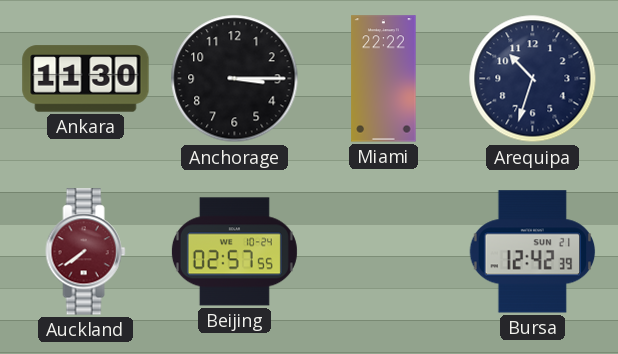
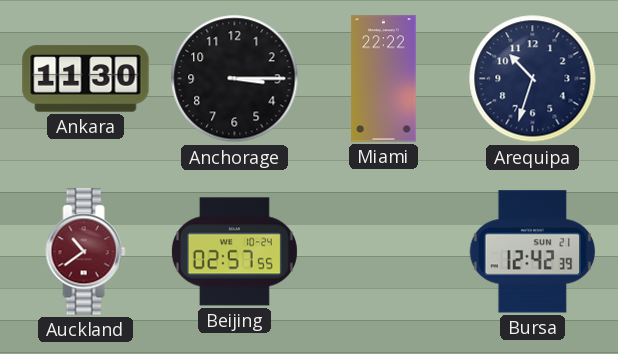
Auckland: 7:39 -> 10:39
